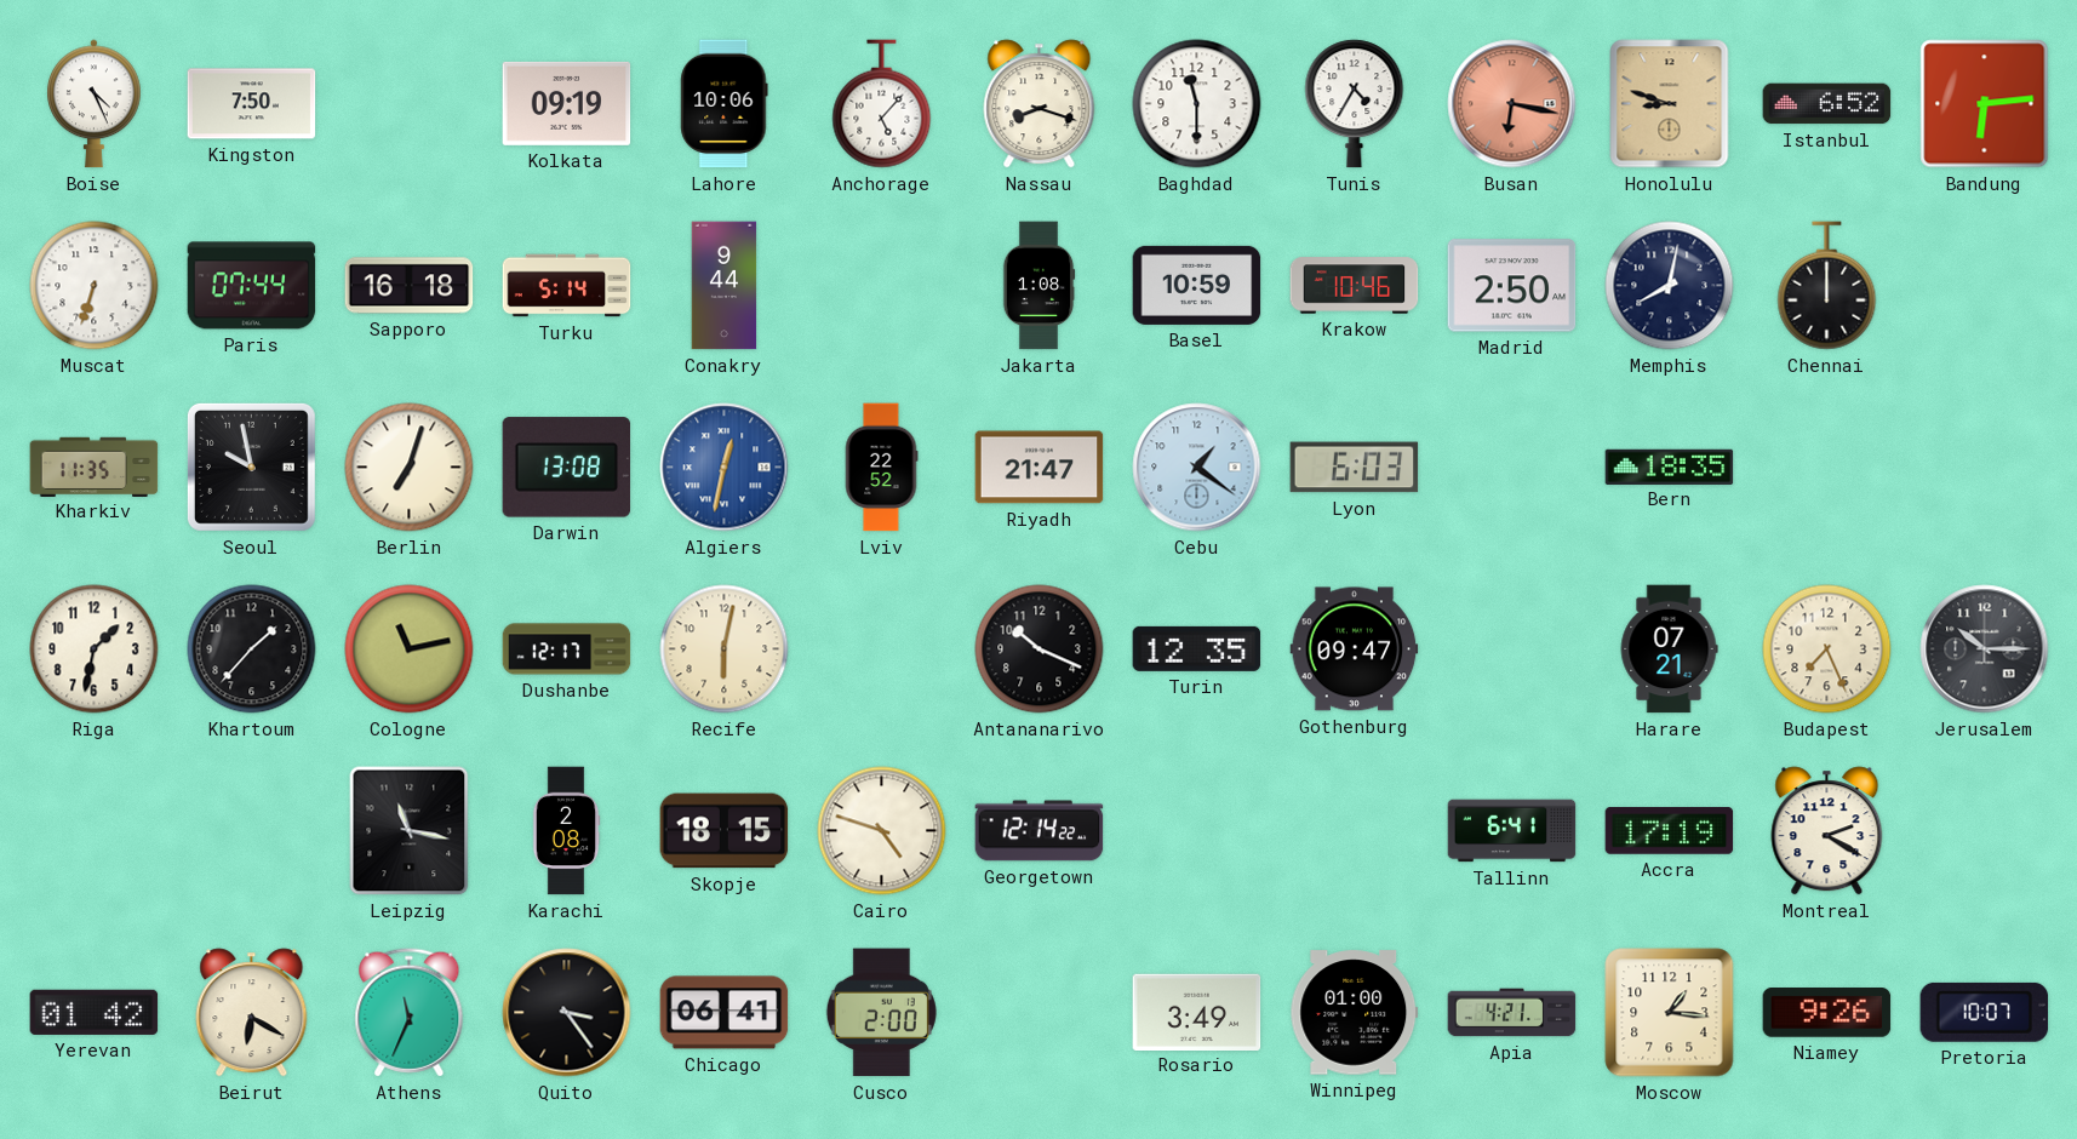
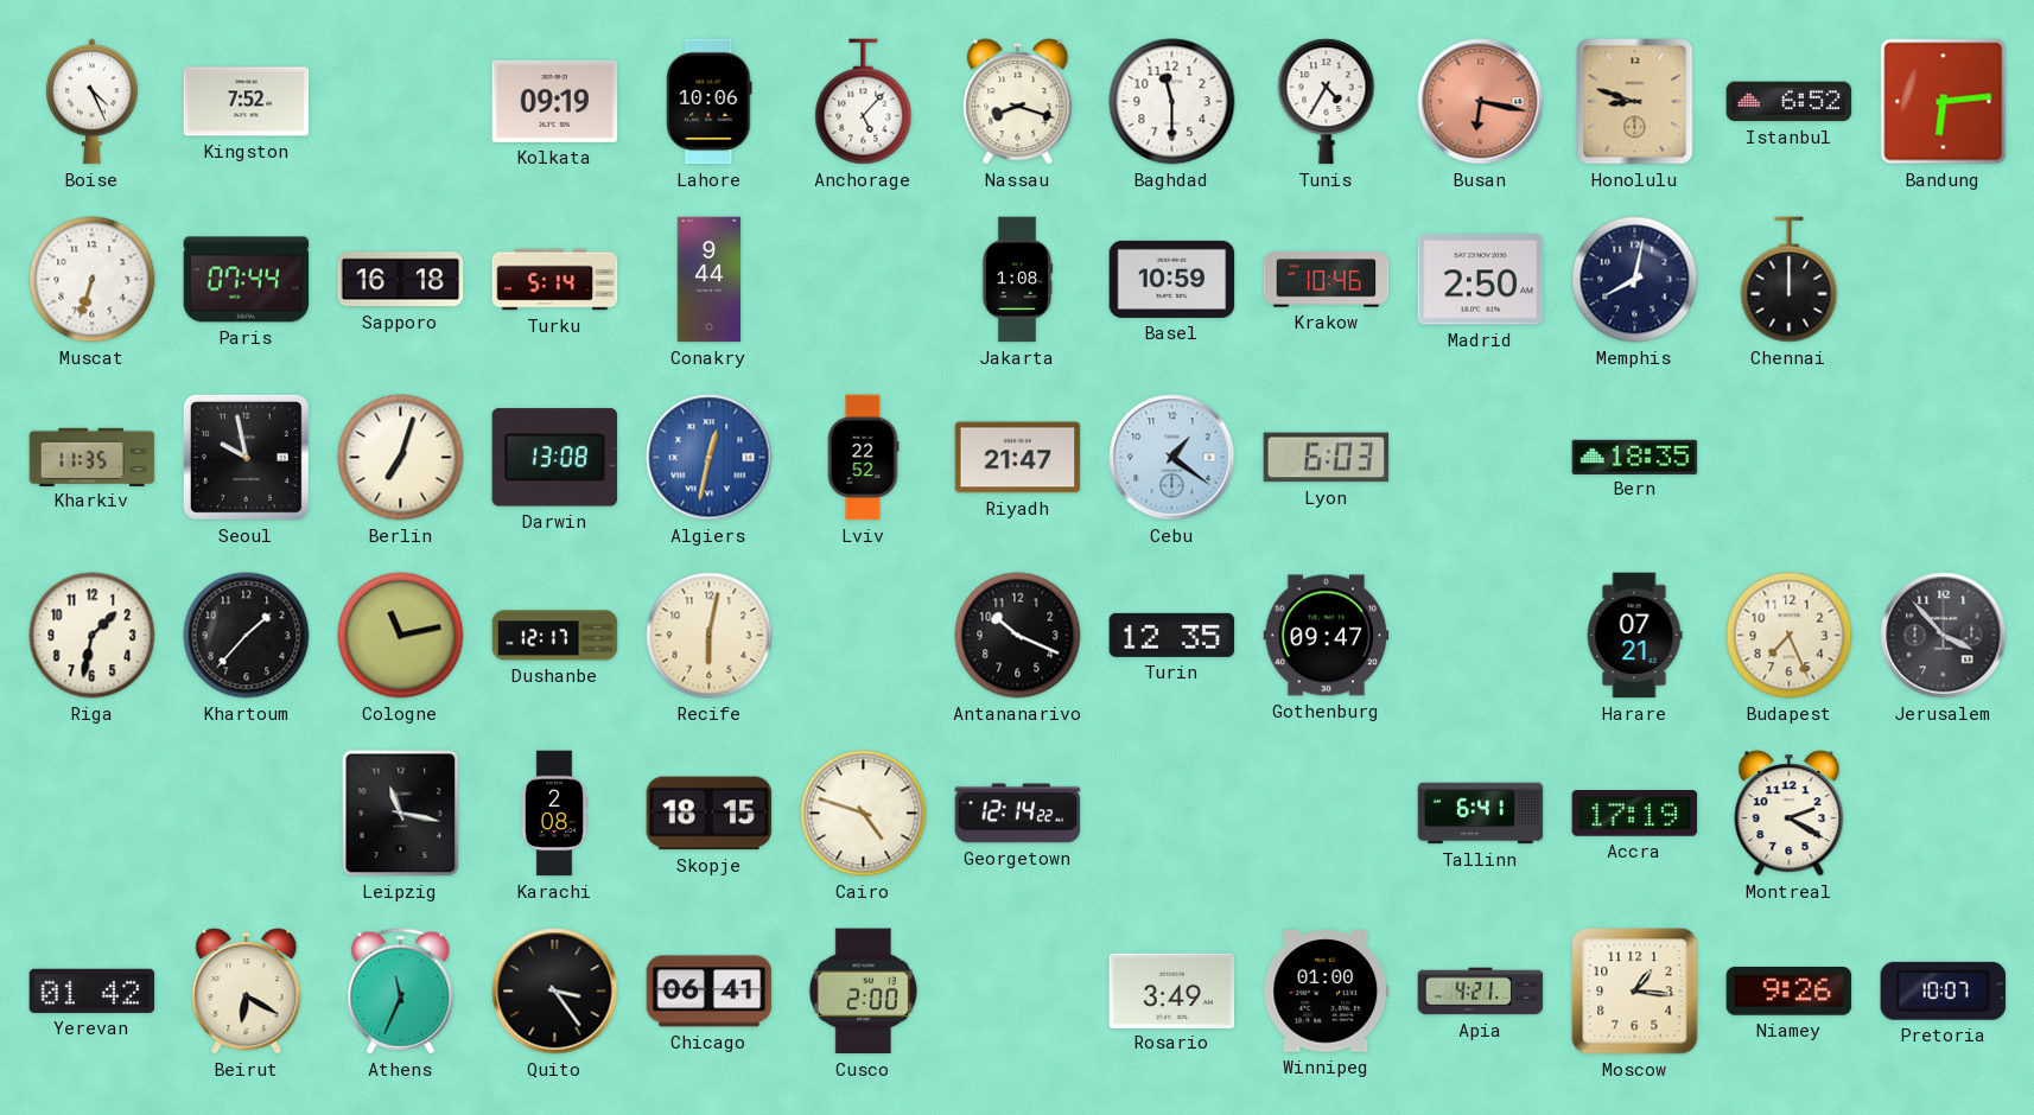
Kingston: 7:50 -> 7:52
Jerusalem: 10:15 -> 3:53
